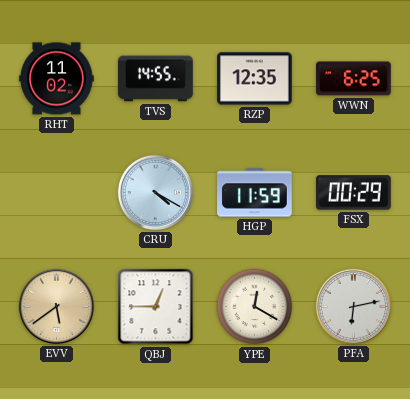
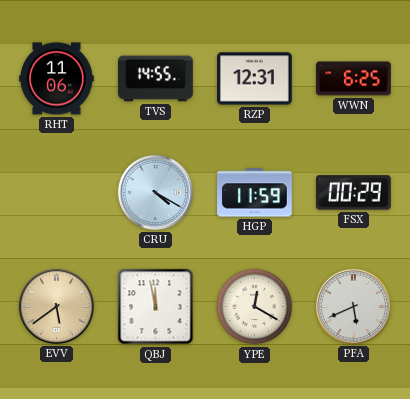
RHT: 11:02 -> 11:06
RZP: 12:35 -> 12:31
QBJ: 12:45 -> 11:58
PFA: 6:13 -> 5:41
